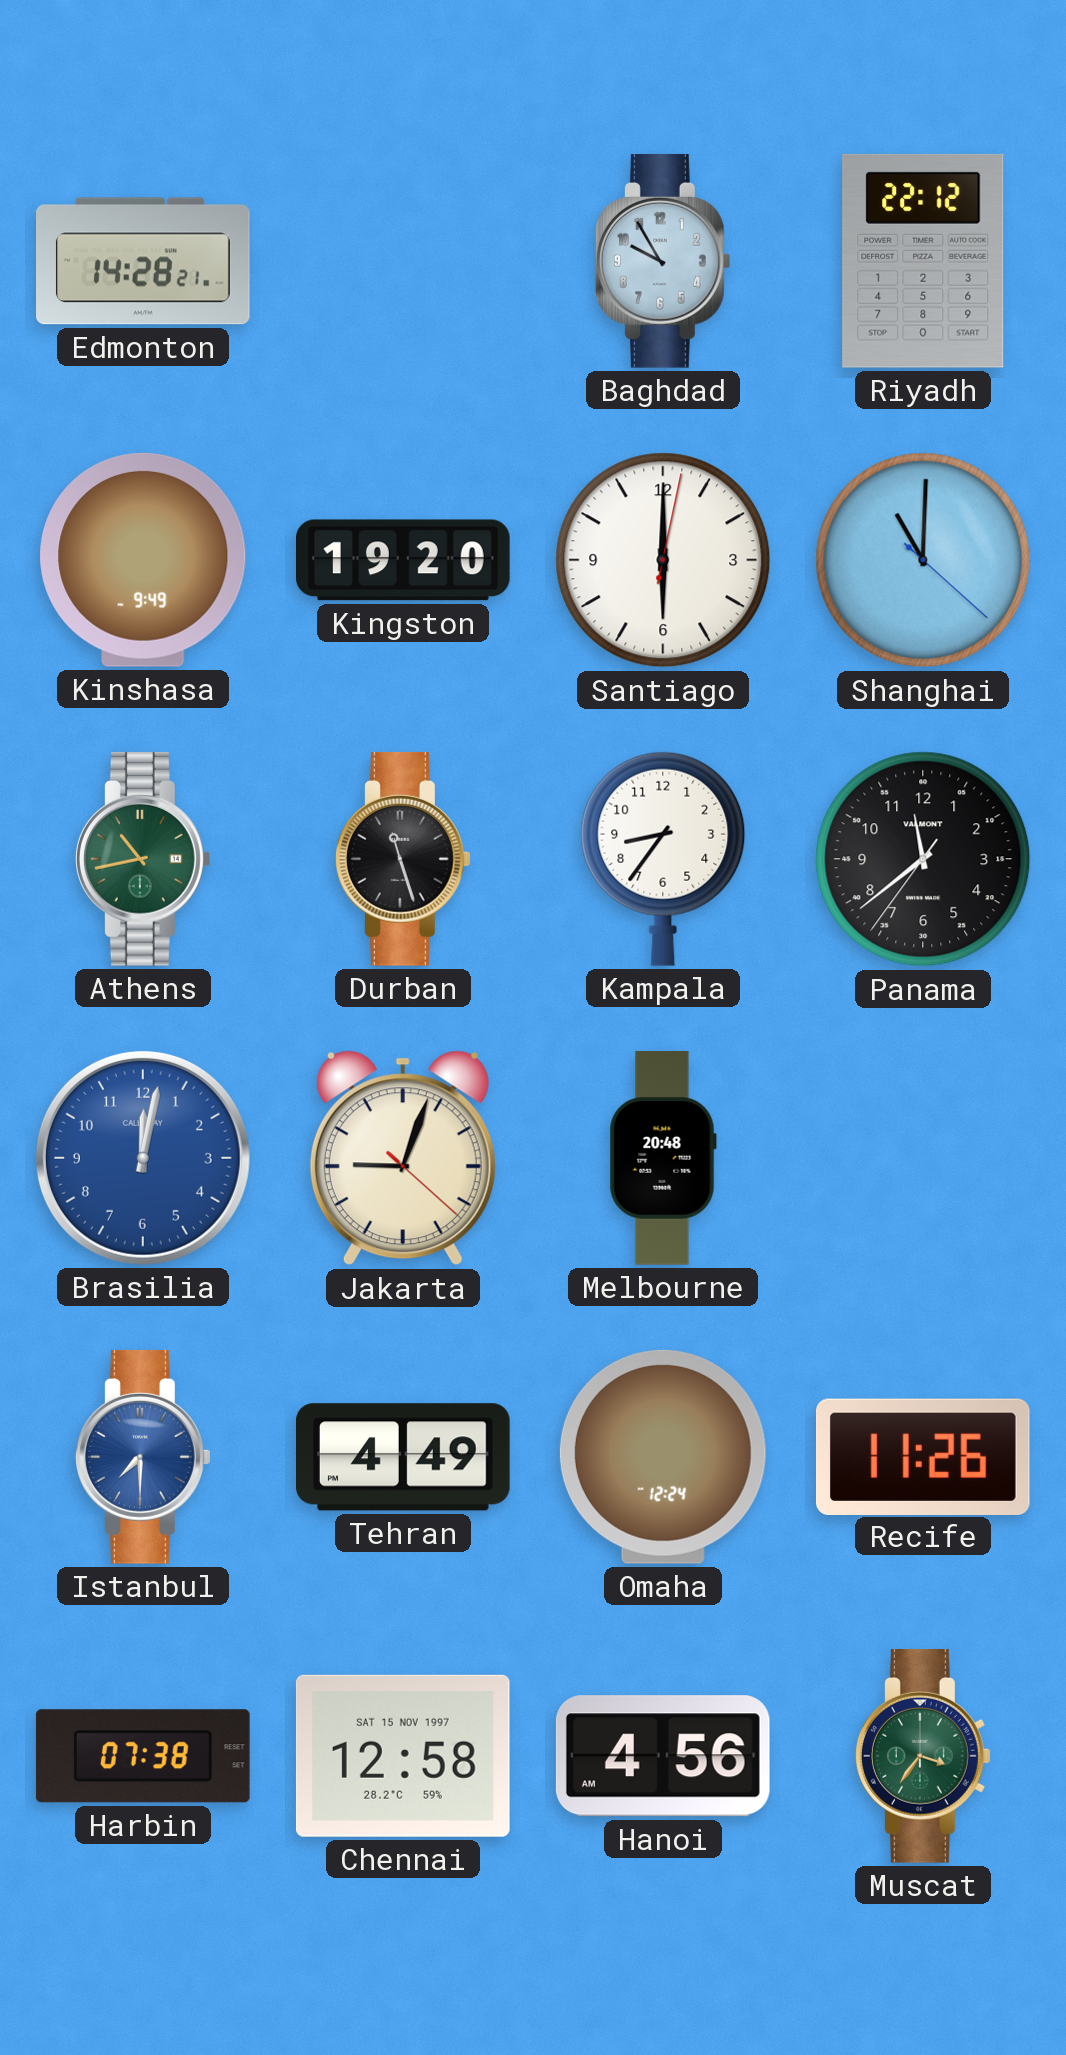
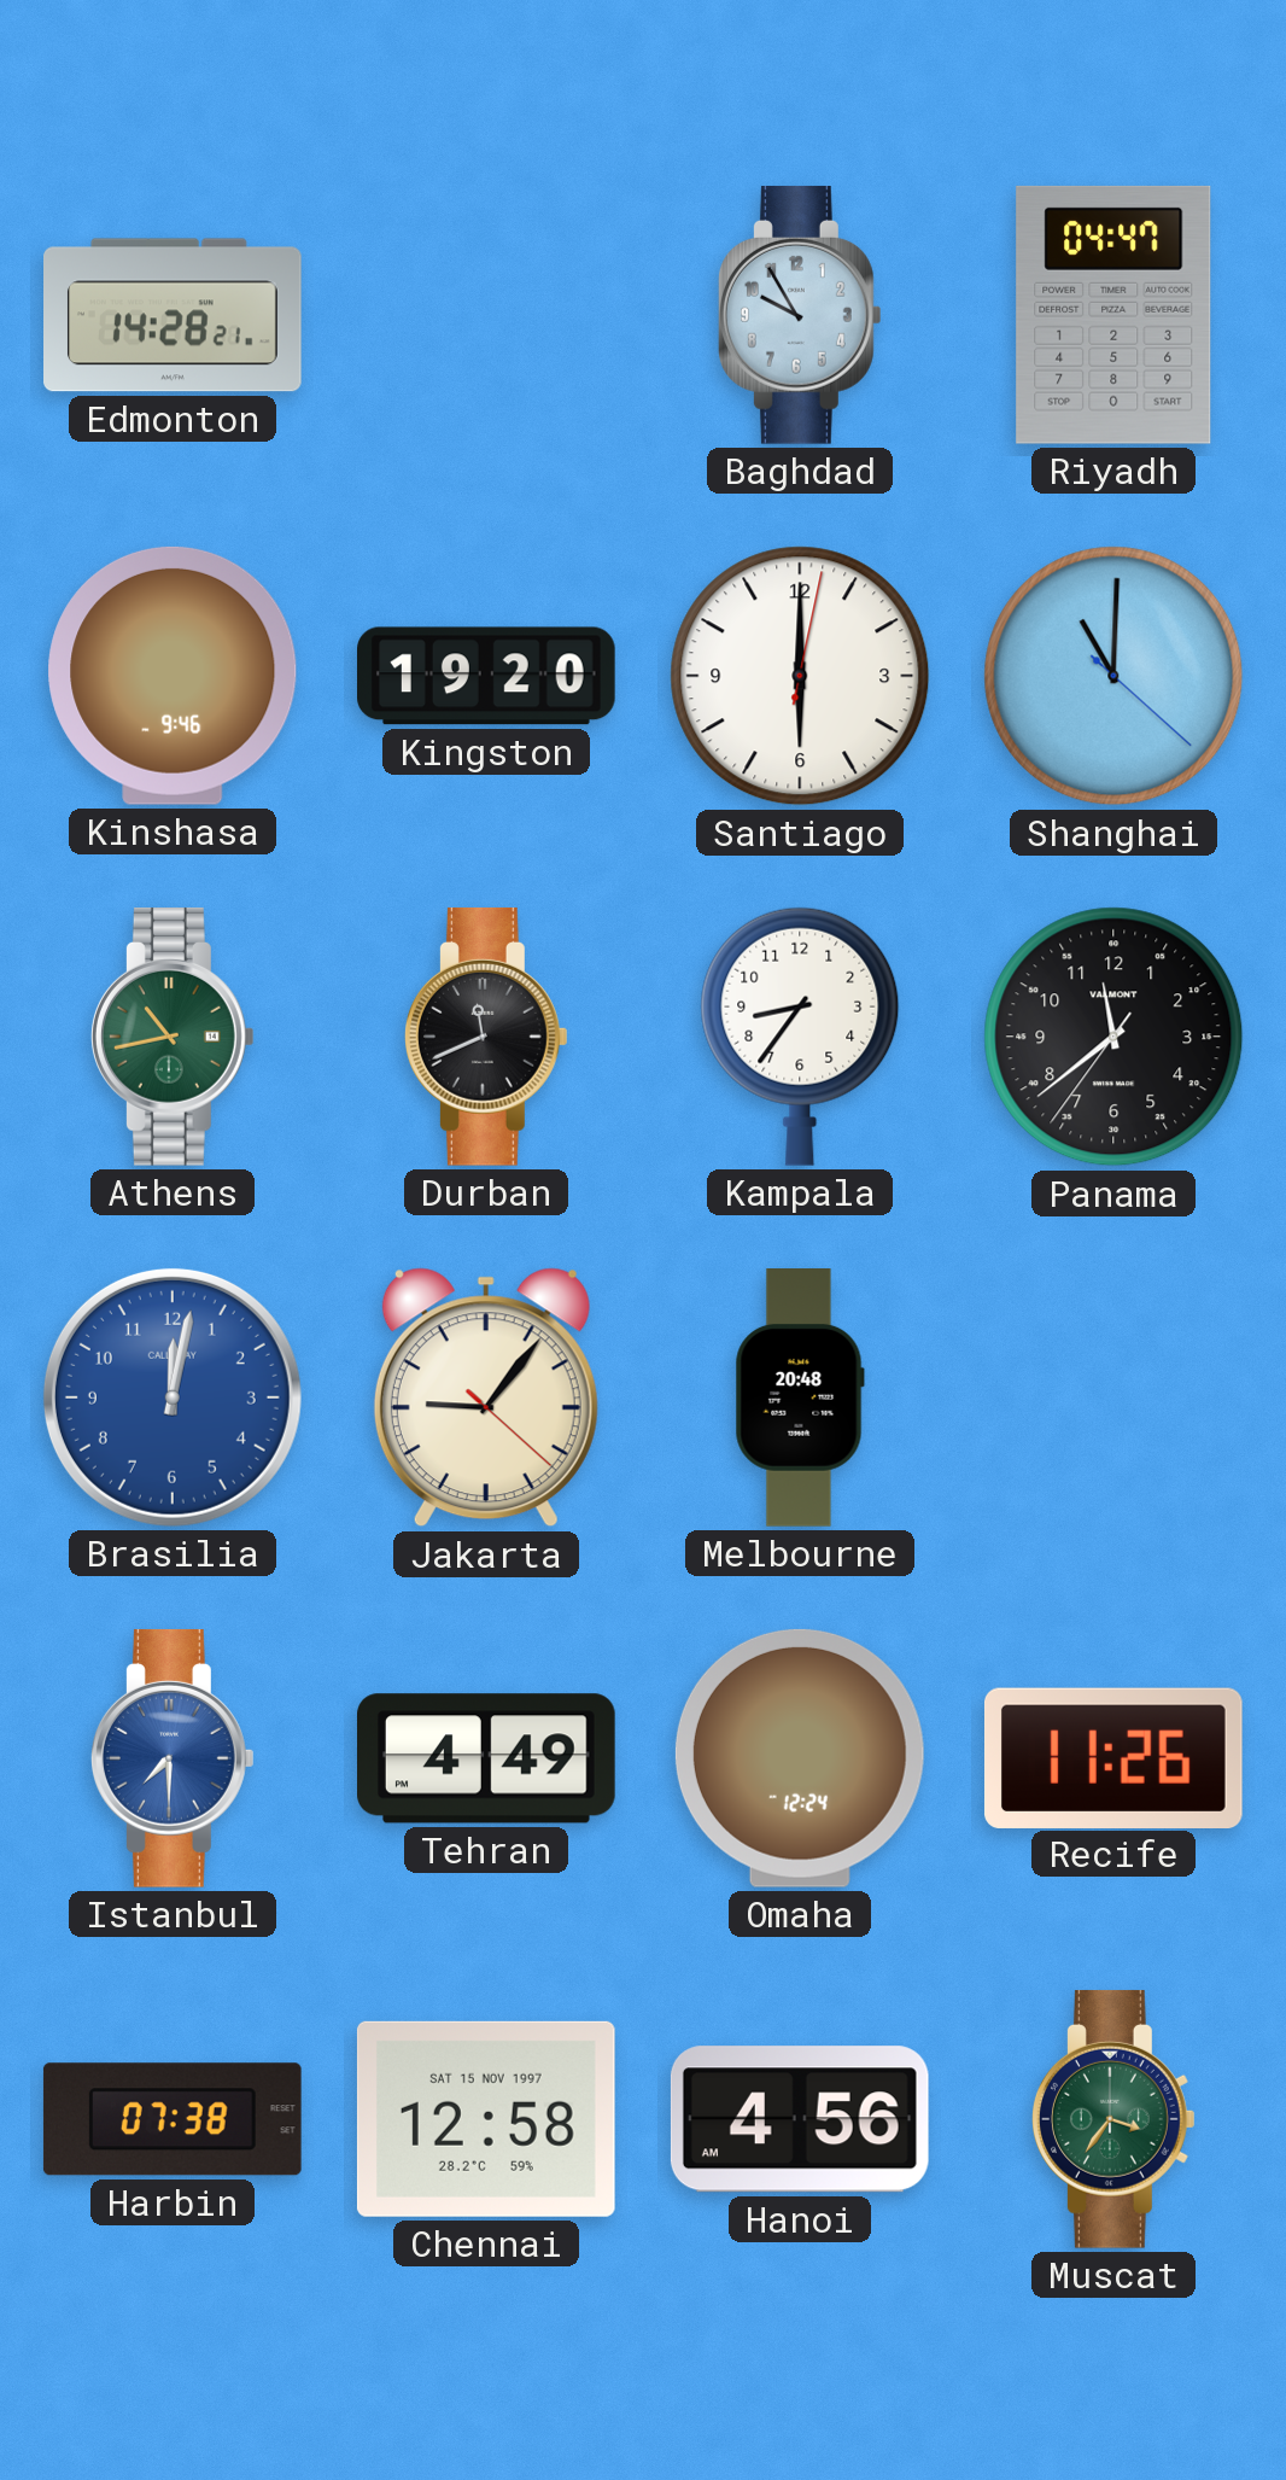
Riyadh: 22:12 -> 04:47
Kinshasa: 9:49 -> 9:46
Durban: 11:27 -> 11:41
Jakarta: 9:03 -> 9:06
